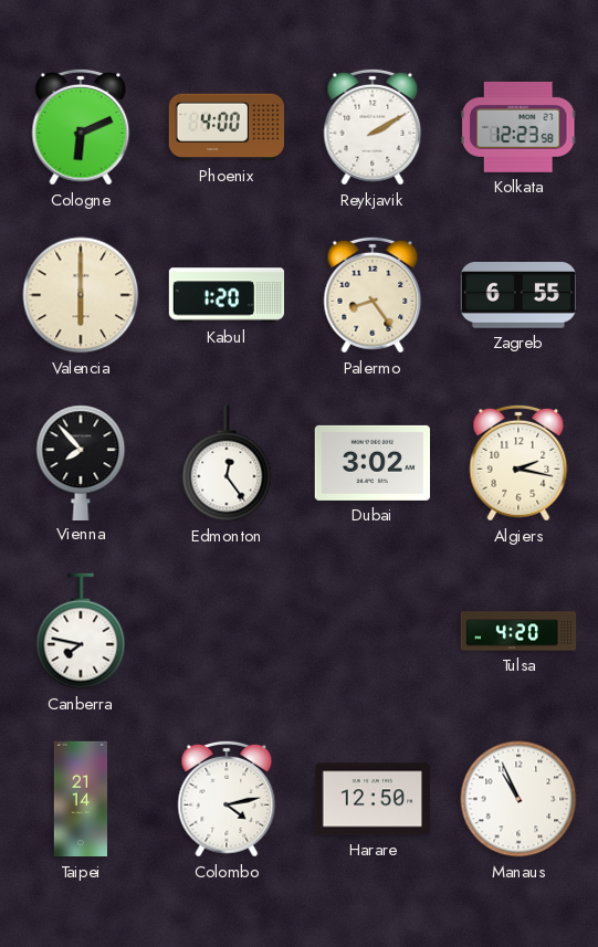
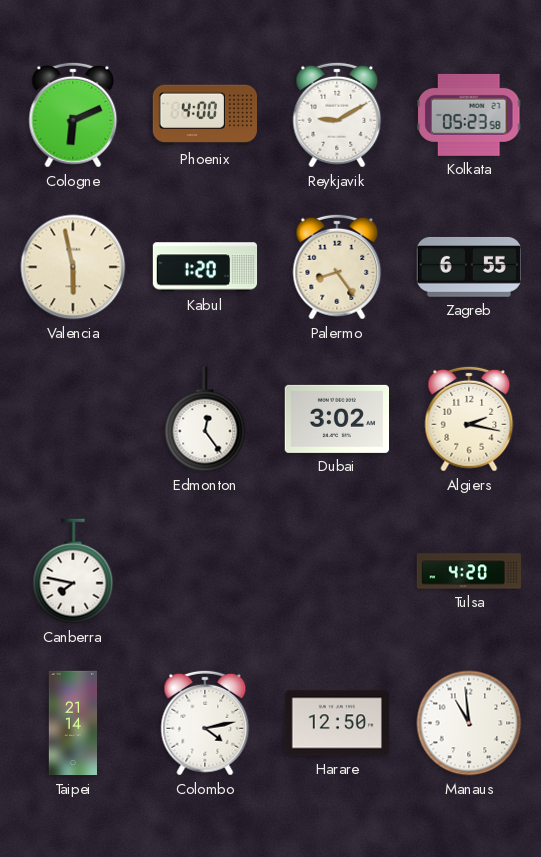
Reykjavik: 2:10 -> 9:10
Kolkata: 12:23 -> 05:23
Valencia: 6:00 -> 5:58
Vienna: 7:53 -> none
Manaus: 10:56 -> 10:59
